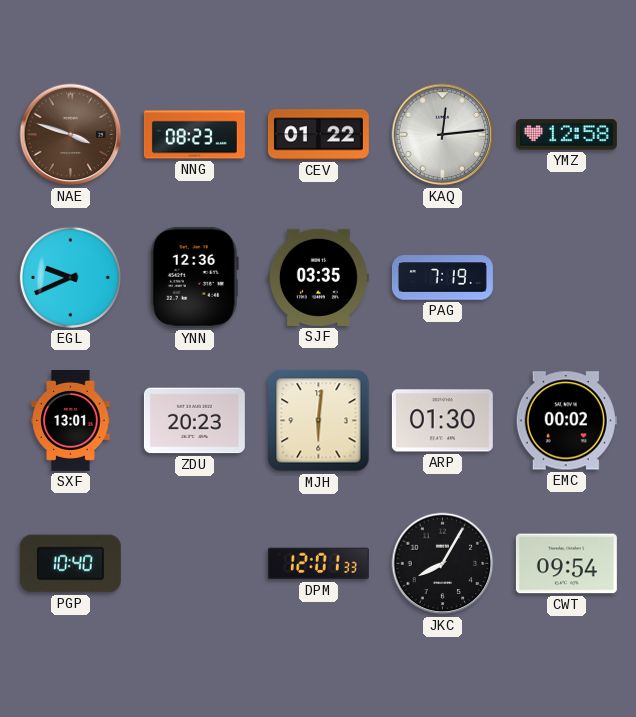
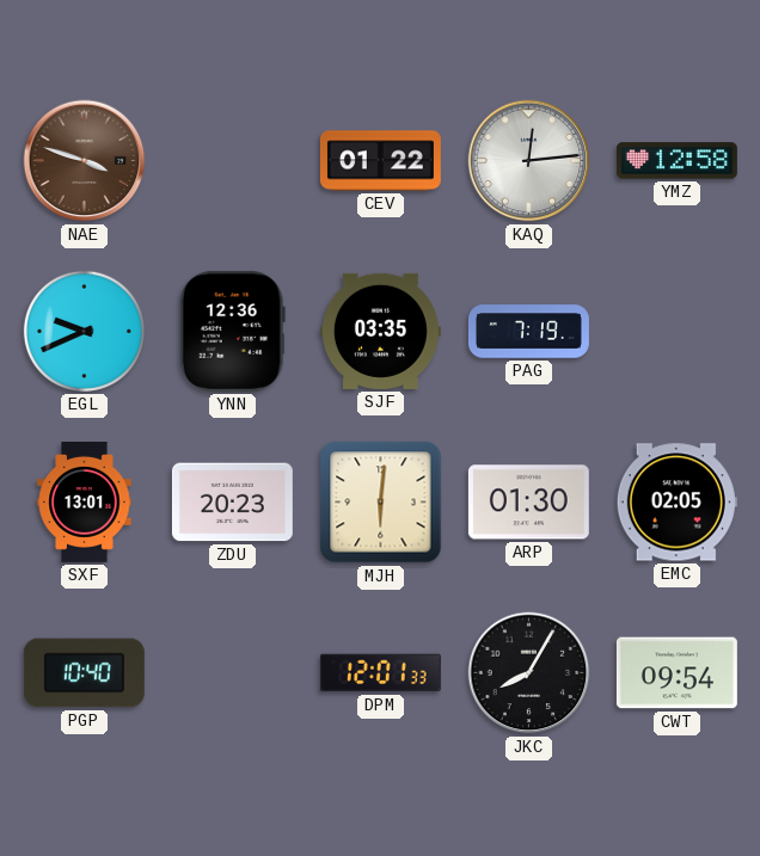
NNG: 08:23 -> none
EMC: 00:02 -> 02:05
